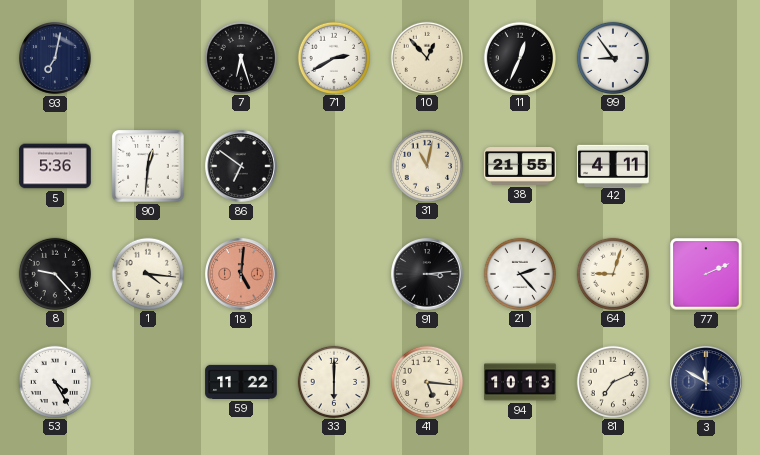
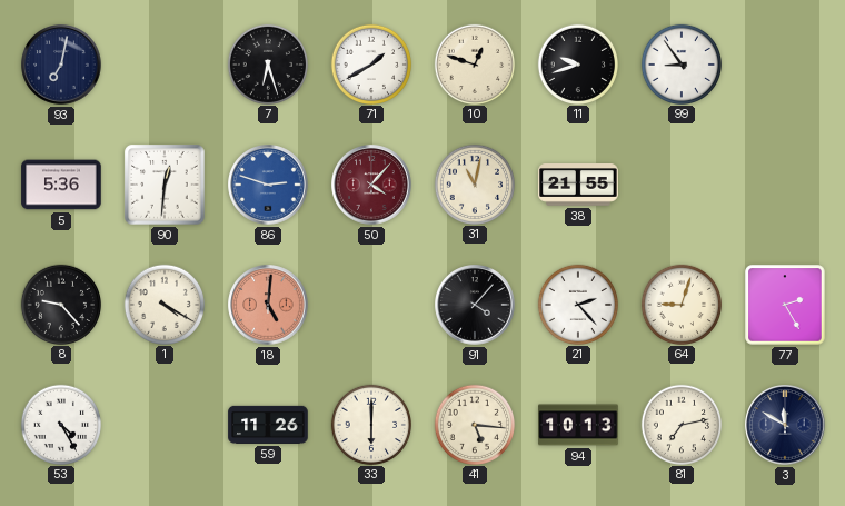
71: 2:40 -> 1:40
10: 12:53 -> 12:48
11: 12:34 -> 9:42
86: 6:51 -> 2:48
86 dial: black -> blue
50: none -> 4:07
42: 4:11 -> none
1: 4:16 -> 4:20
91: 3:14 -> 4:07
77: 2:11 -> 2:25
59: 11:22 -> 11:26
81: 7:11 -> 7:13
